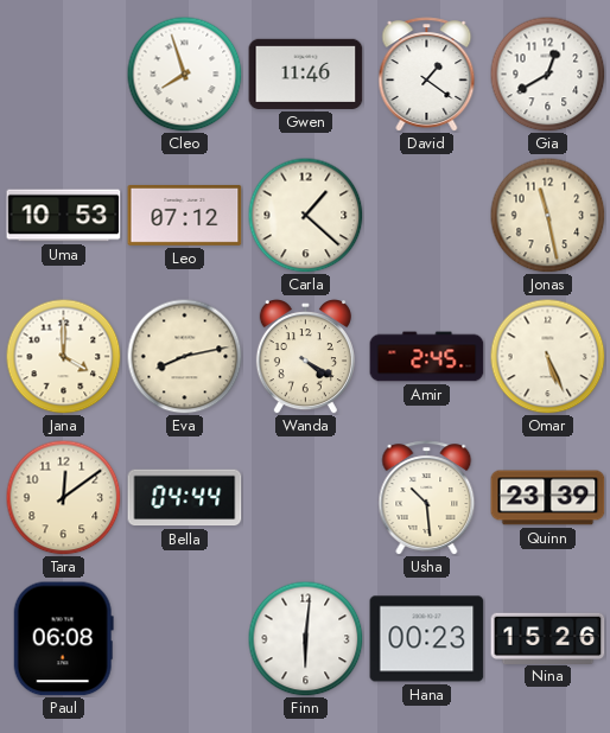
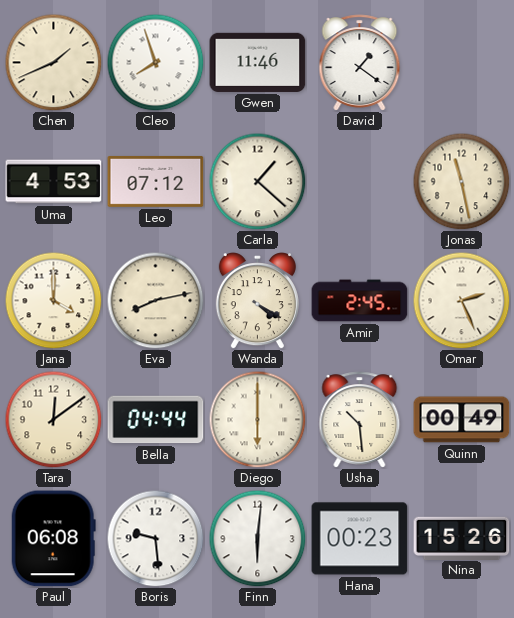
Chen: none -> 1:41
Gia: 12:40 -> none
Uma: 10:53 -> 4:53
Omar: 5:26 -> 2:26
Diego: none -> 6:00
Quinn: 23:39 -> 00:49
Boris: none -> 9:29
